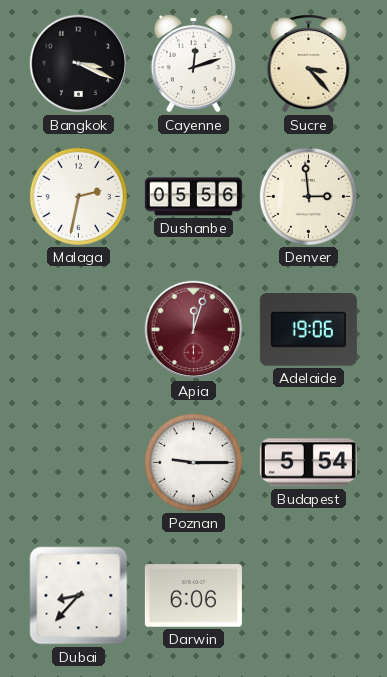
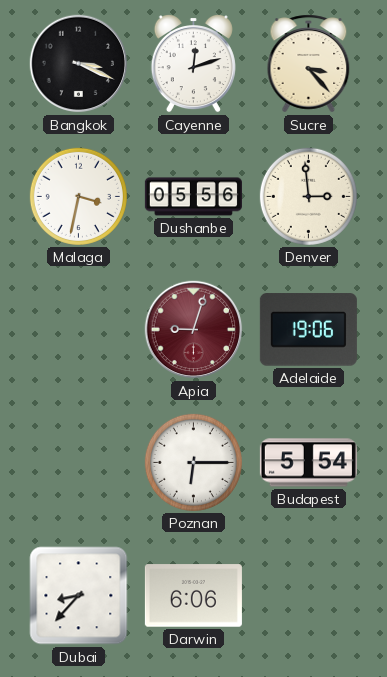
Malaga: 2:32 -> 3:32
Apia: 12:03 -> 9:03
Poznan: 9:15 -> 6:15
